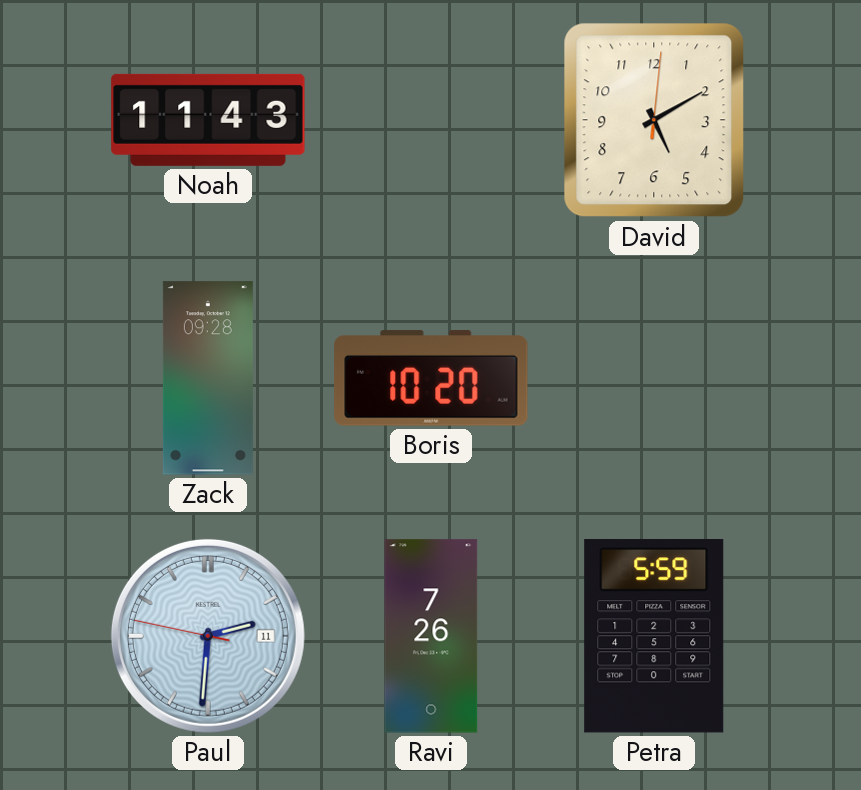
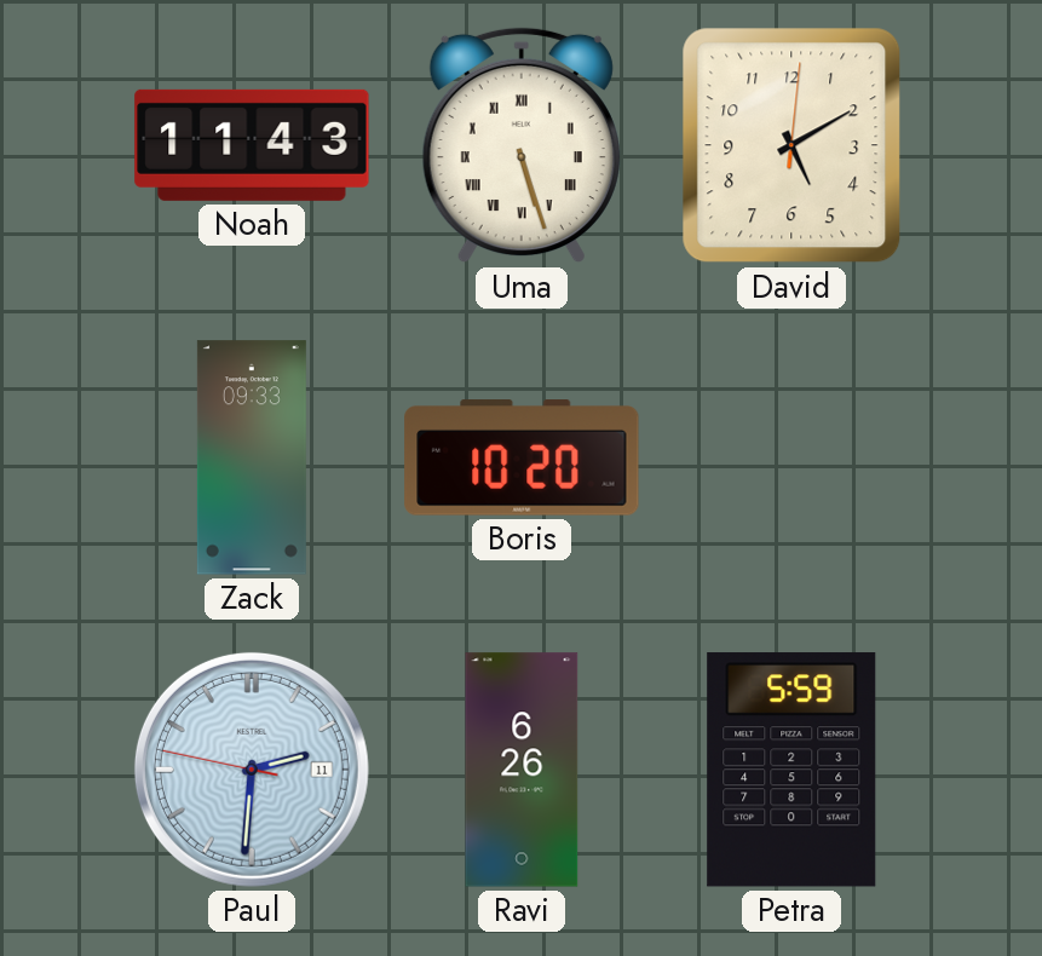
Uma: none -> 5:27
Zack: 09:28 -> 09:33
Ravi: 7:26 -> 6:26
